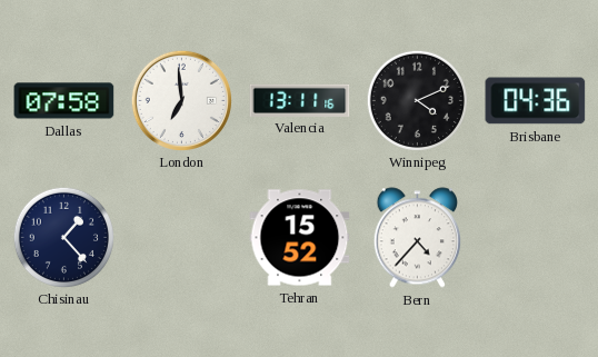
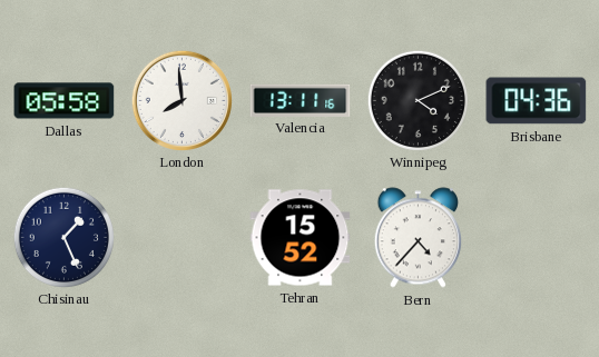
Dallas: 07:58 -> 05:58
London: 6:59 -> 7:59
Chisinau: 1:23 -> 1:26
